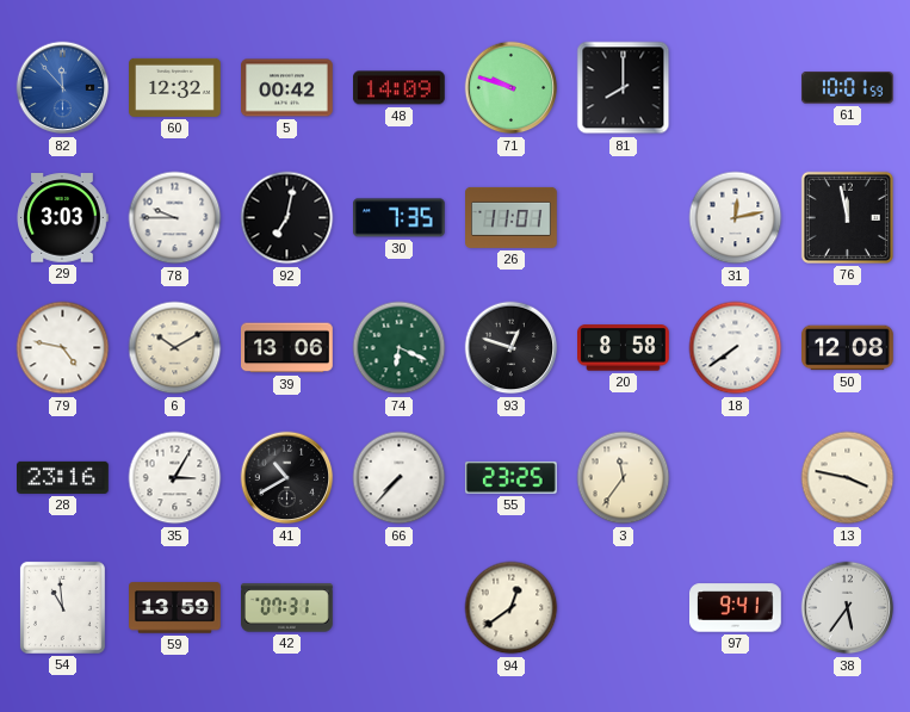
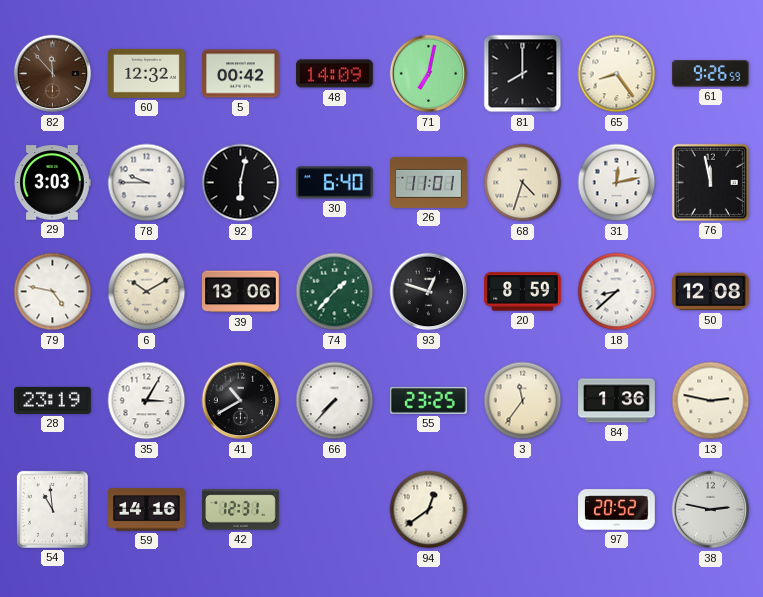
82 dial: blue -> brown
71: 9:48 -> 7:02
65: none -> 8:24
61: 10:01 -> 9:26
92: 7:02 -> 6:02
30: 7:35 -> 6:40
68: none -> 4:33
74: 6:19 -> 1:37
20: 8:58 -> 8:59
18: 7:39 -> 8:38
28: 23:16 -> 23:19
84: none -> 1:36
13: 3:47 -> 2:47
59: 13:59 -> 14:16
42: 07:31 -> 12:31
97: 9:41 -> 20:52
38: 5:36 -> 2:47
